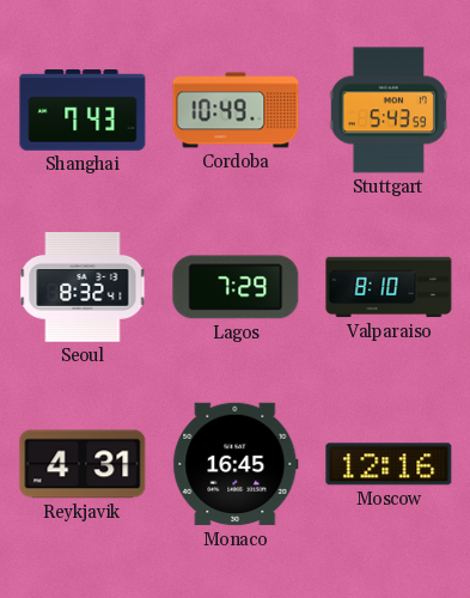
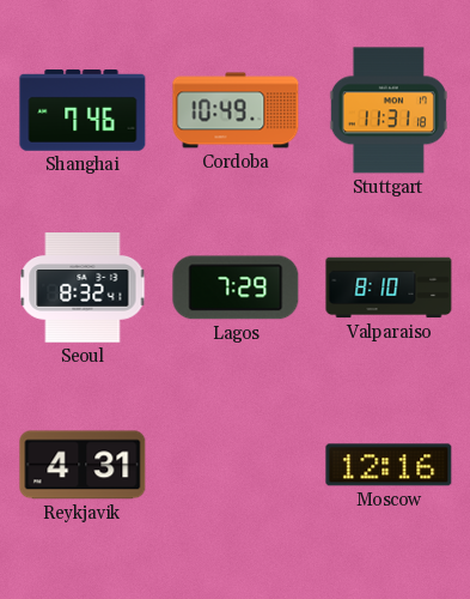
Shanghai: 7:43 -> 7:46
Stuttgart: 5:43 -> 11:31
Monaco: 16:45 -> none
